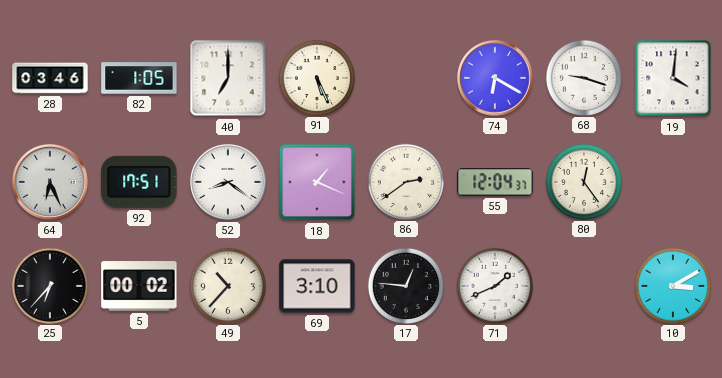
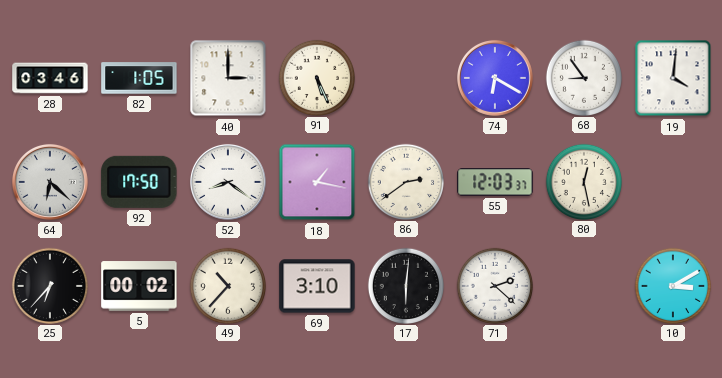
40: 7:00 -> 3:00
68: 9:18 -> 8:54
64: 6:26 -> 6:22
92: 17:51 -> 17:50
18: 1:19 -> 1:17
55: 12:04 -> 12:03
80: 12:24 -> 12:28
17: 12:46 -> 6:01
71: 1:41 -> 2:22
